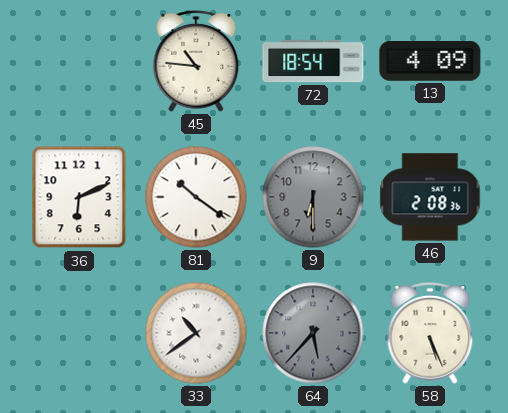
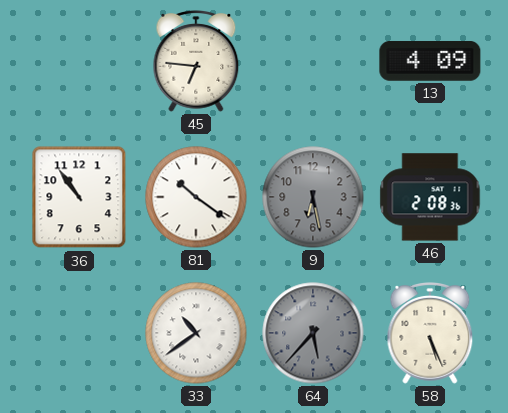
45: 10:46 -> 6:46
72: 18:54 -> none
36: 6:11 -> 10:54
9: 6:30 -> 6:28
